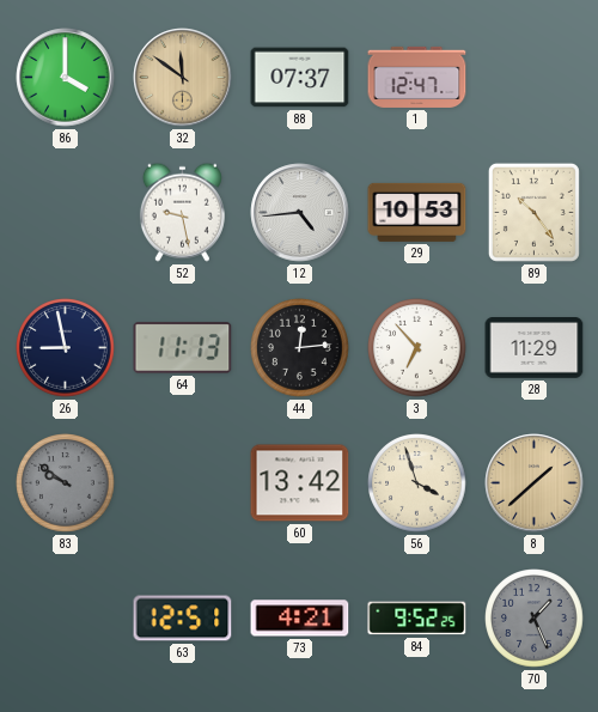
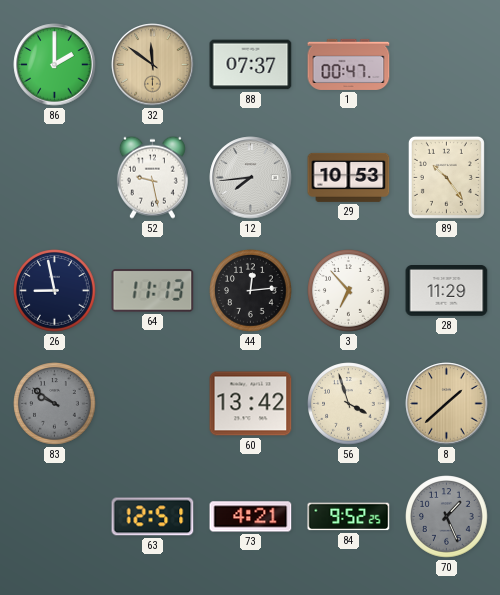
86: 4:00 -> 2:00
1: 12:47 -> 00:47
12: 4:44 -> 7:44
